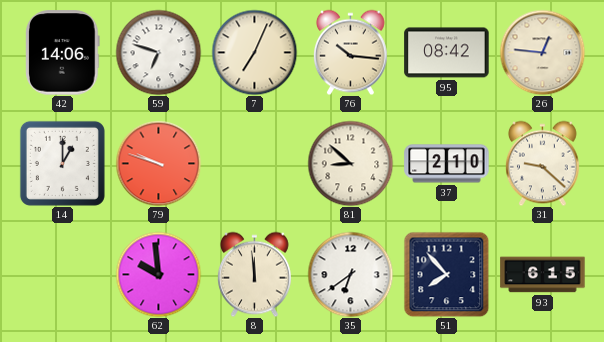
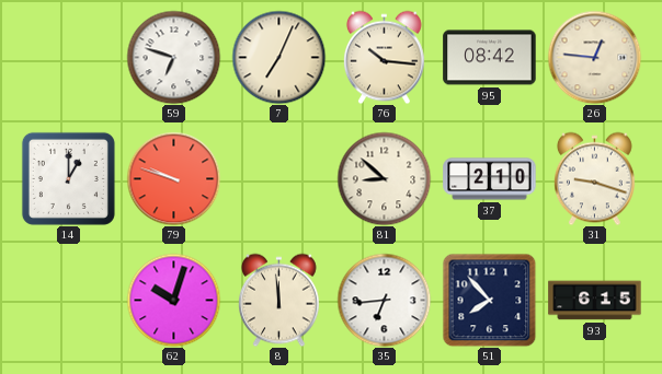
42: 14:06 -> none
31: 9:22 -> 9:18
62: 9:59 -> 10:03
35: 6:39 -> 6:44
